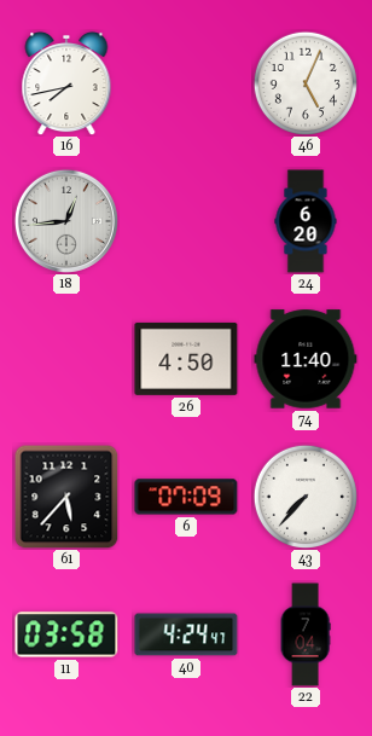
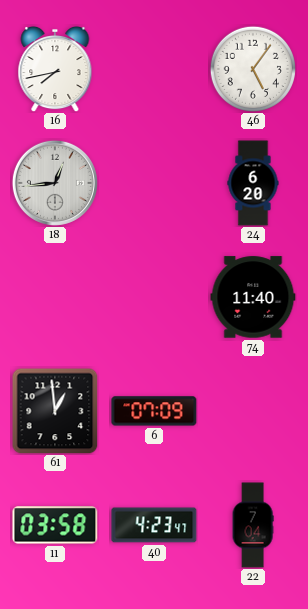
46: 5:04 -> 5:06
26: 4:50 -> none
61: 5:37 -> 12:59
43: 7:37 -> none
40: 4:24 -> 4:23
